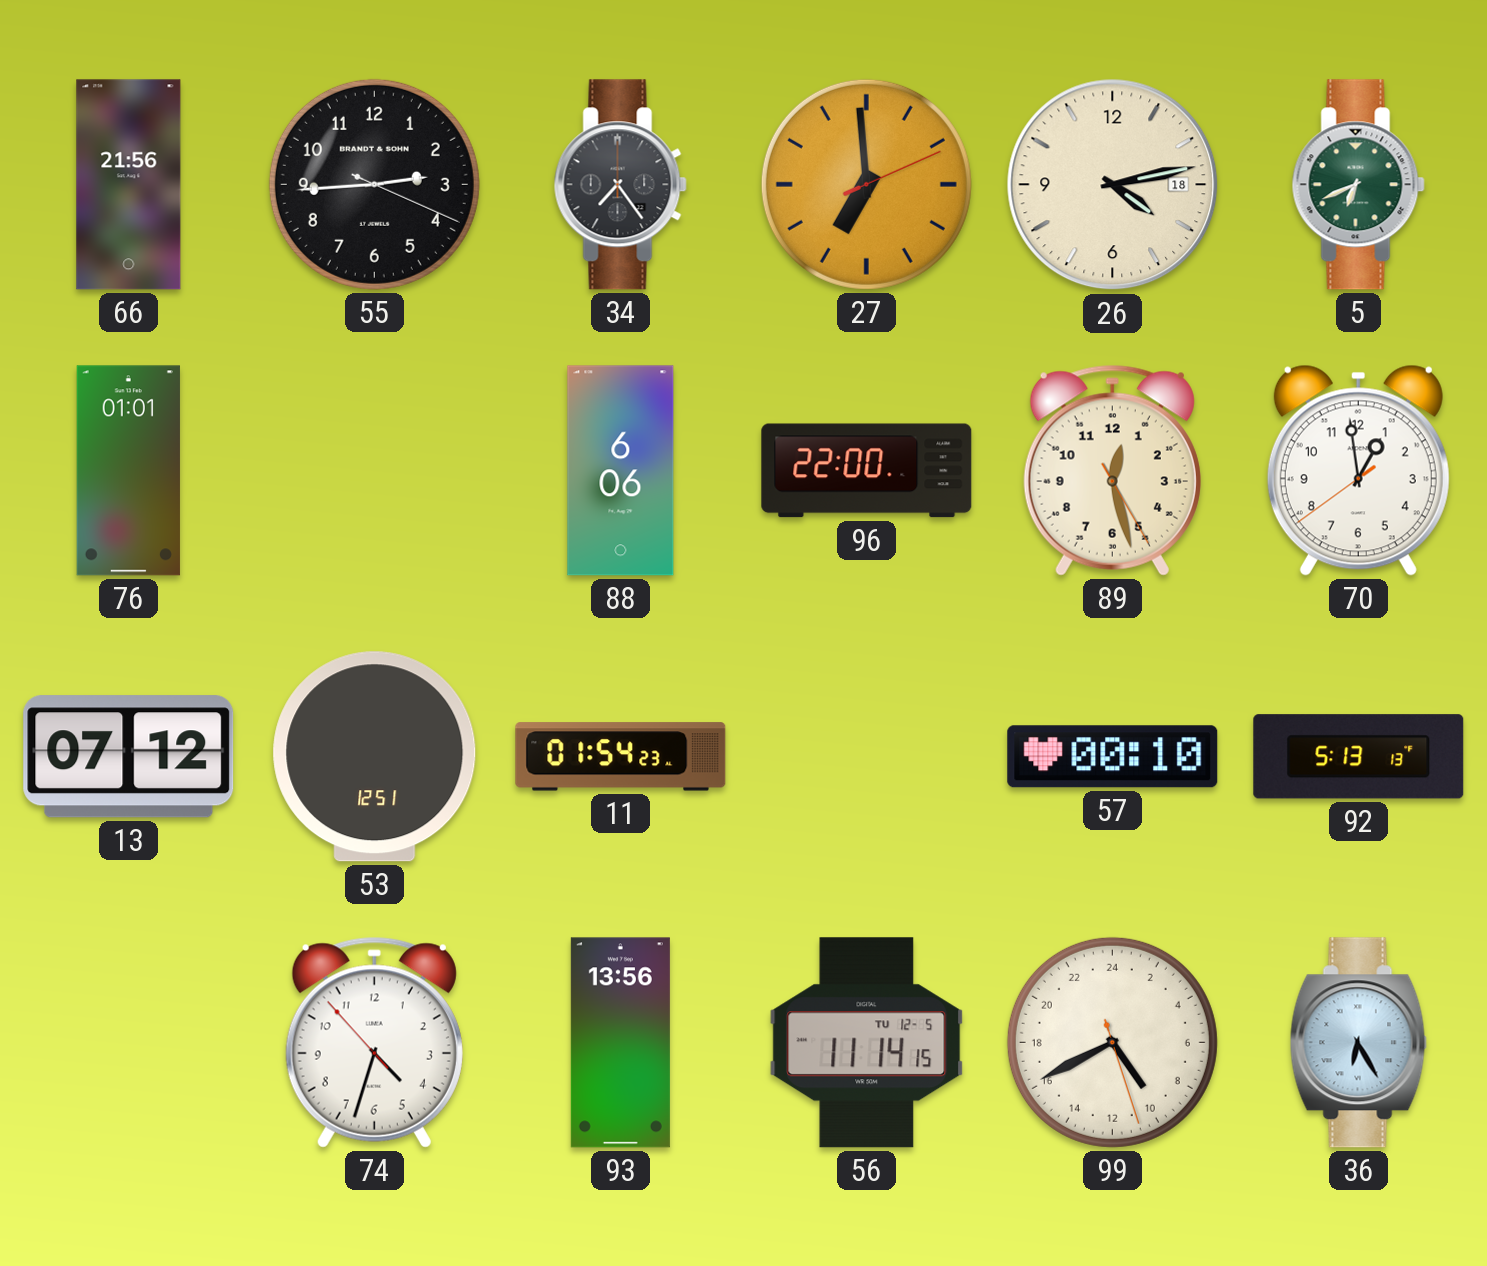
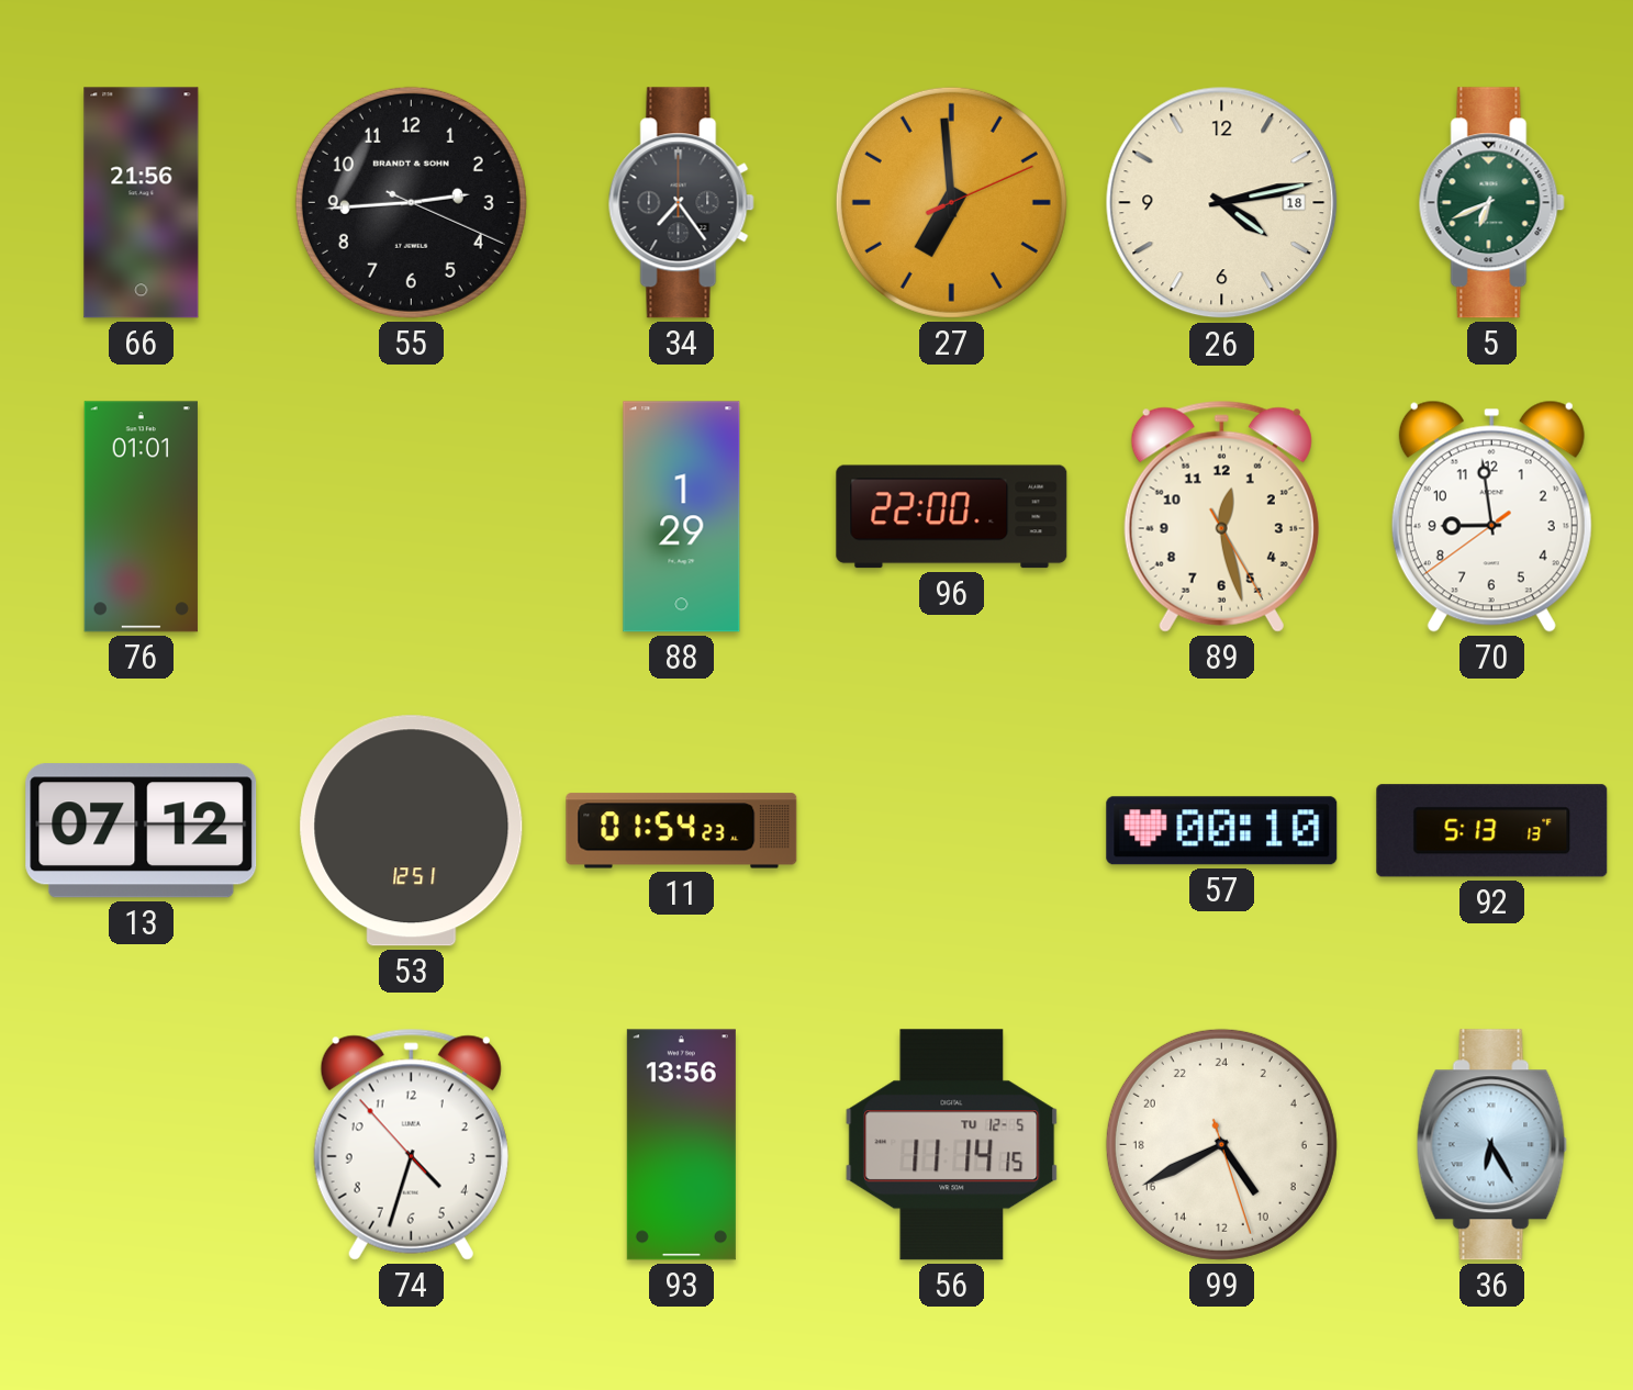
88: 6:06 -> 1:29
70: 12:58 -> 8:58
